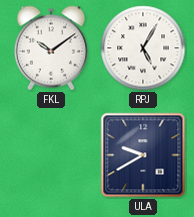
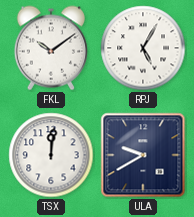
TSX: none -> 12:01
